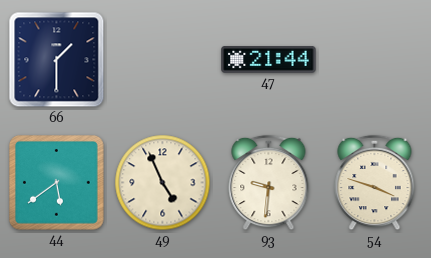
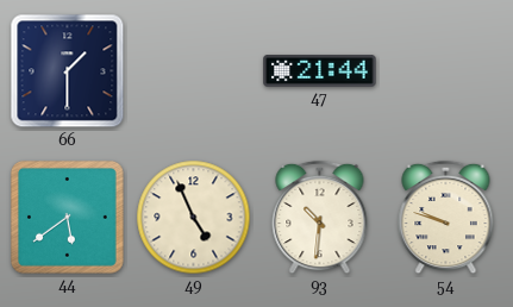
93: 9:31 -> 10:31
54: 3:48 -> 9:48
